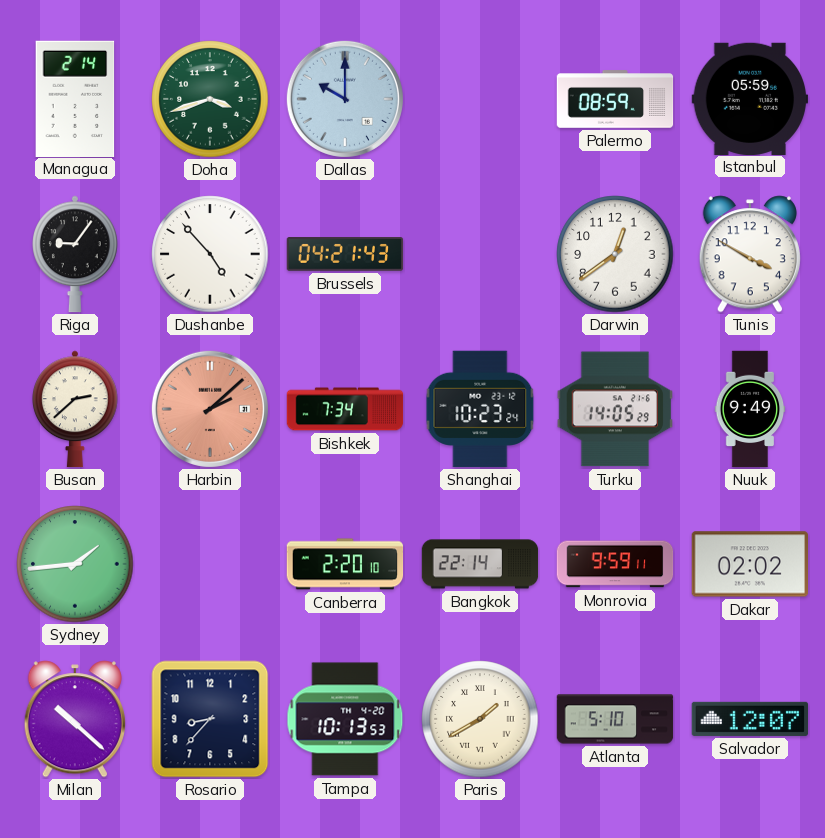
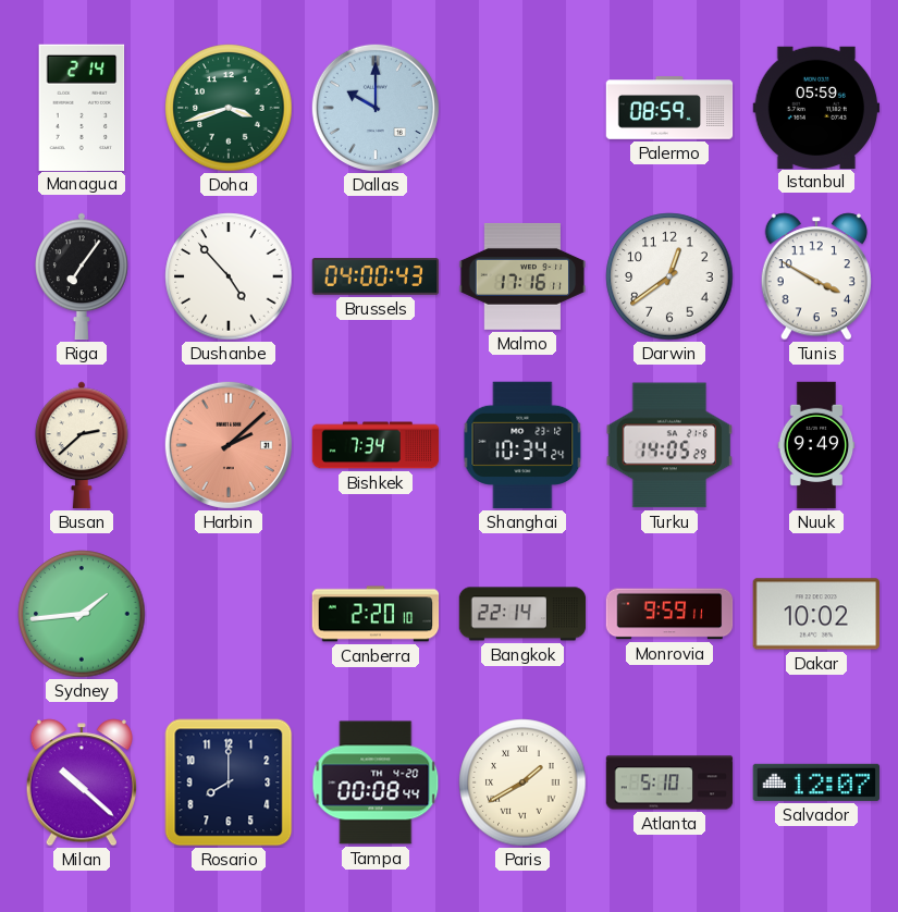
Riga: 9:06 -> 7:06
Brussels: 04:21 -> 04:00
Malmo: none -> 17:16
Shanghai: 10:23 -> 10:34
Dakar: 02:02 -> 10:02
Rosario: 8:37 -> 8:00
Tampa: 10:13 -> 00:08
